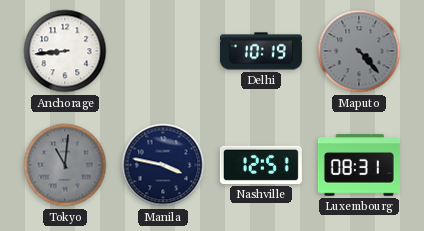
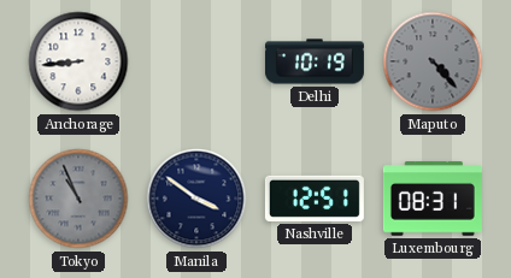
Tokyo: 11:01 -> 10:56
Manila: 3:47 -> 3:51
